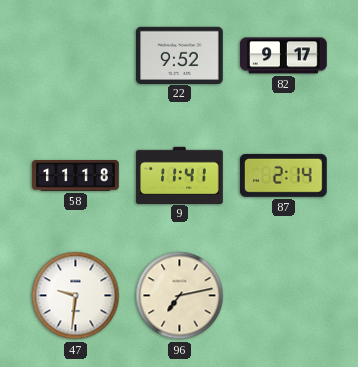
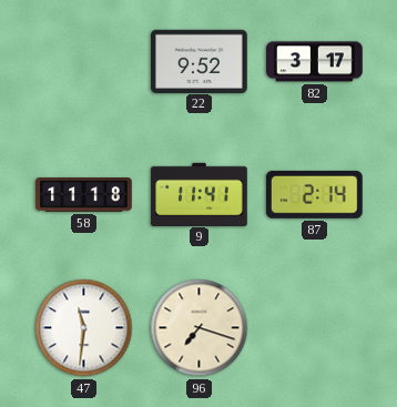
82: 9:17 -> 3:17
47: 9:31 -> 11:31
96: 7:13 -> 7:18
